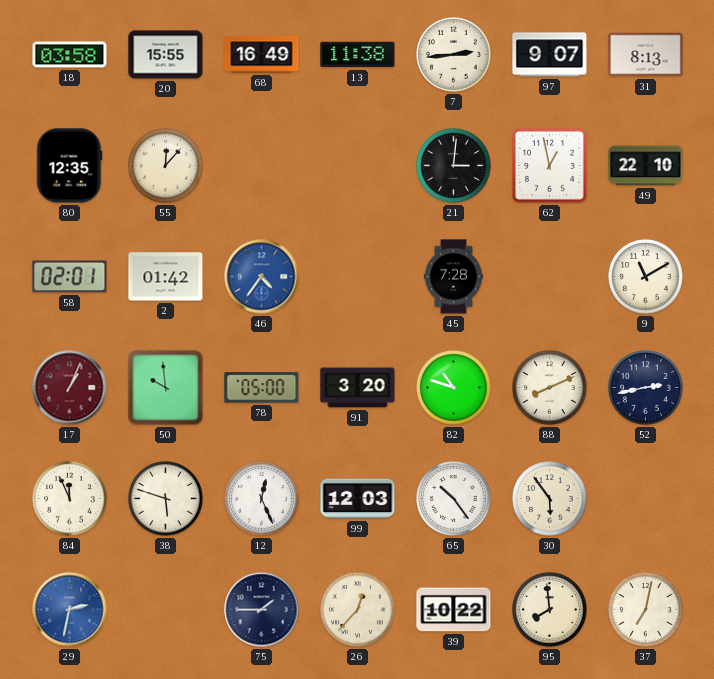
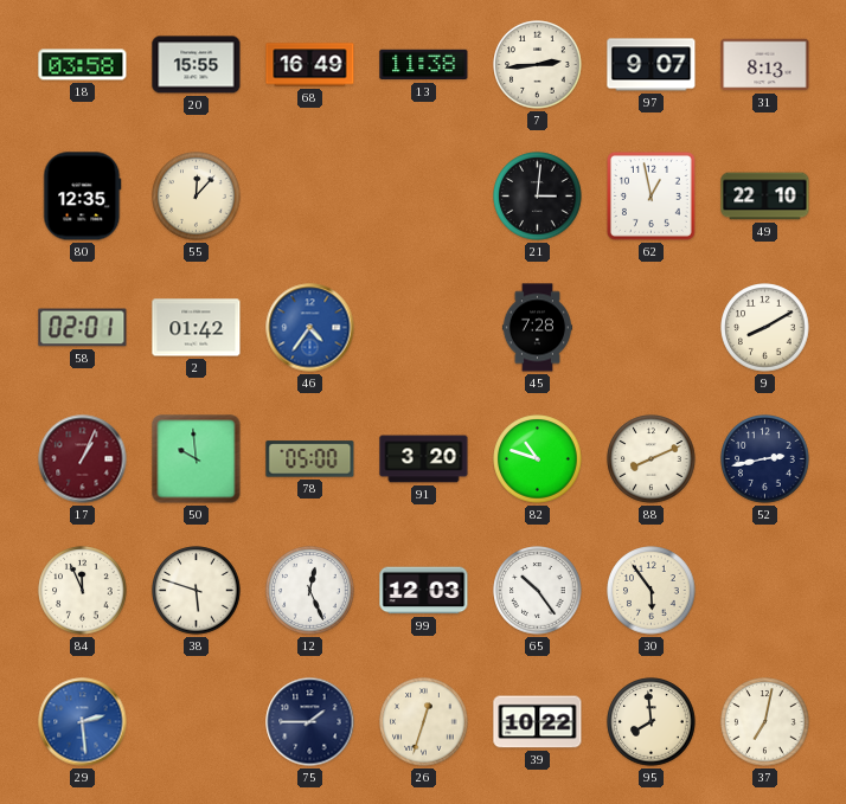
9: 11:10 -> 8:10
29: 2:32 -> 2:29
26: 12:37 -> 12:33
